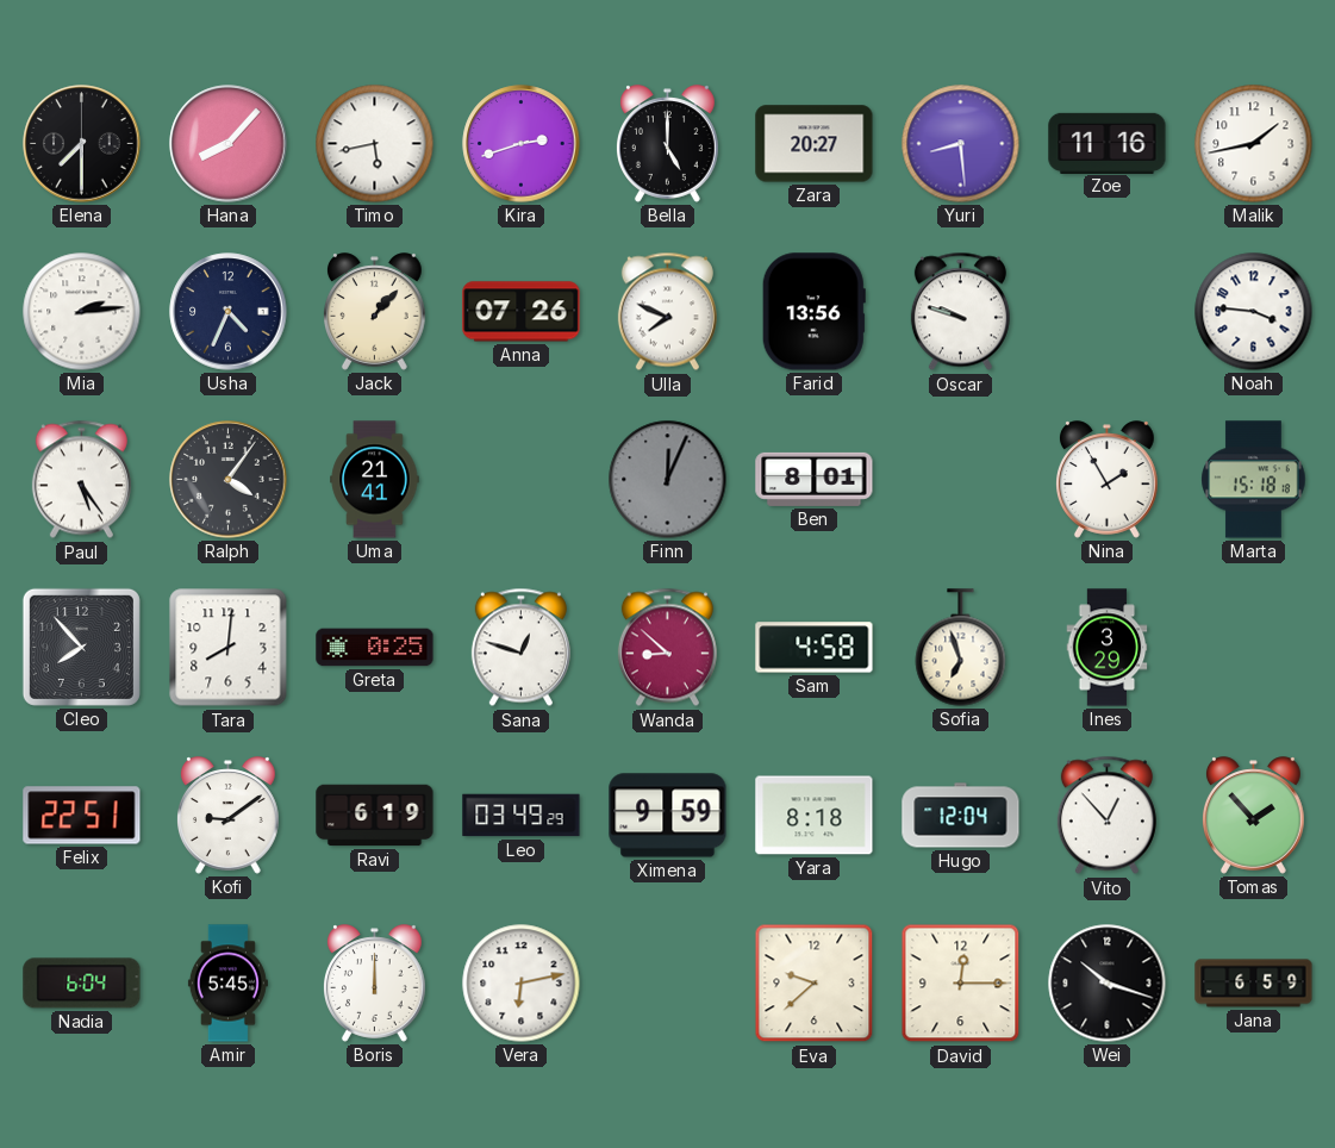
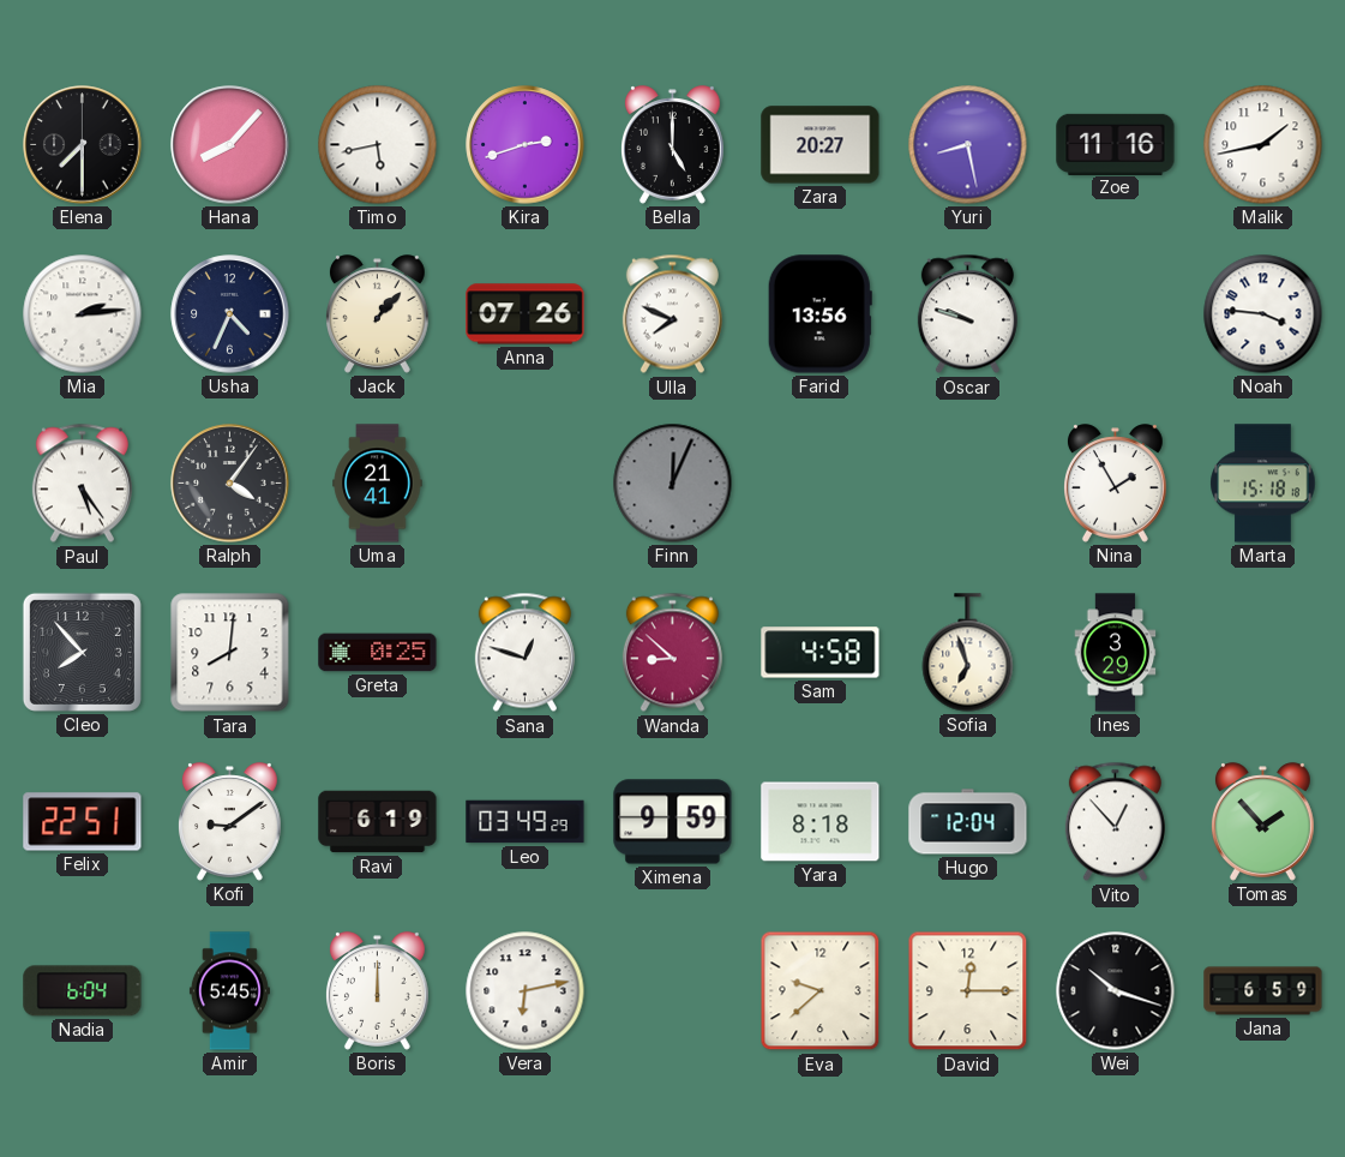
Yuri: 8:29 -> 8:28
Ben: 8:01 -> none
